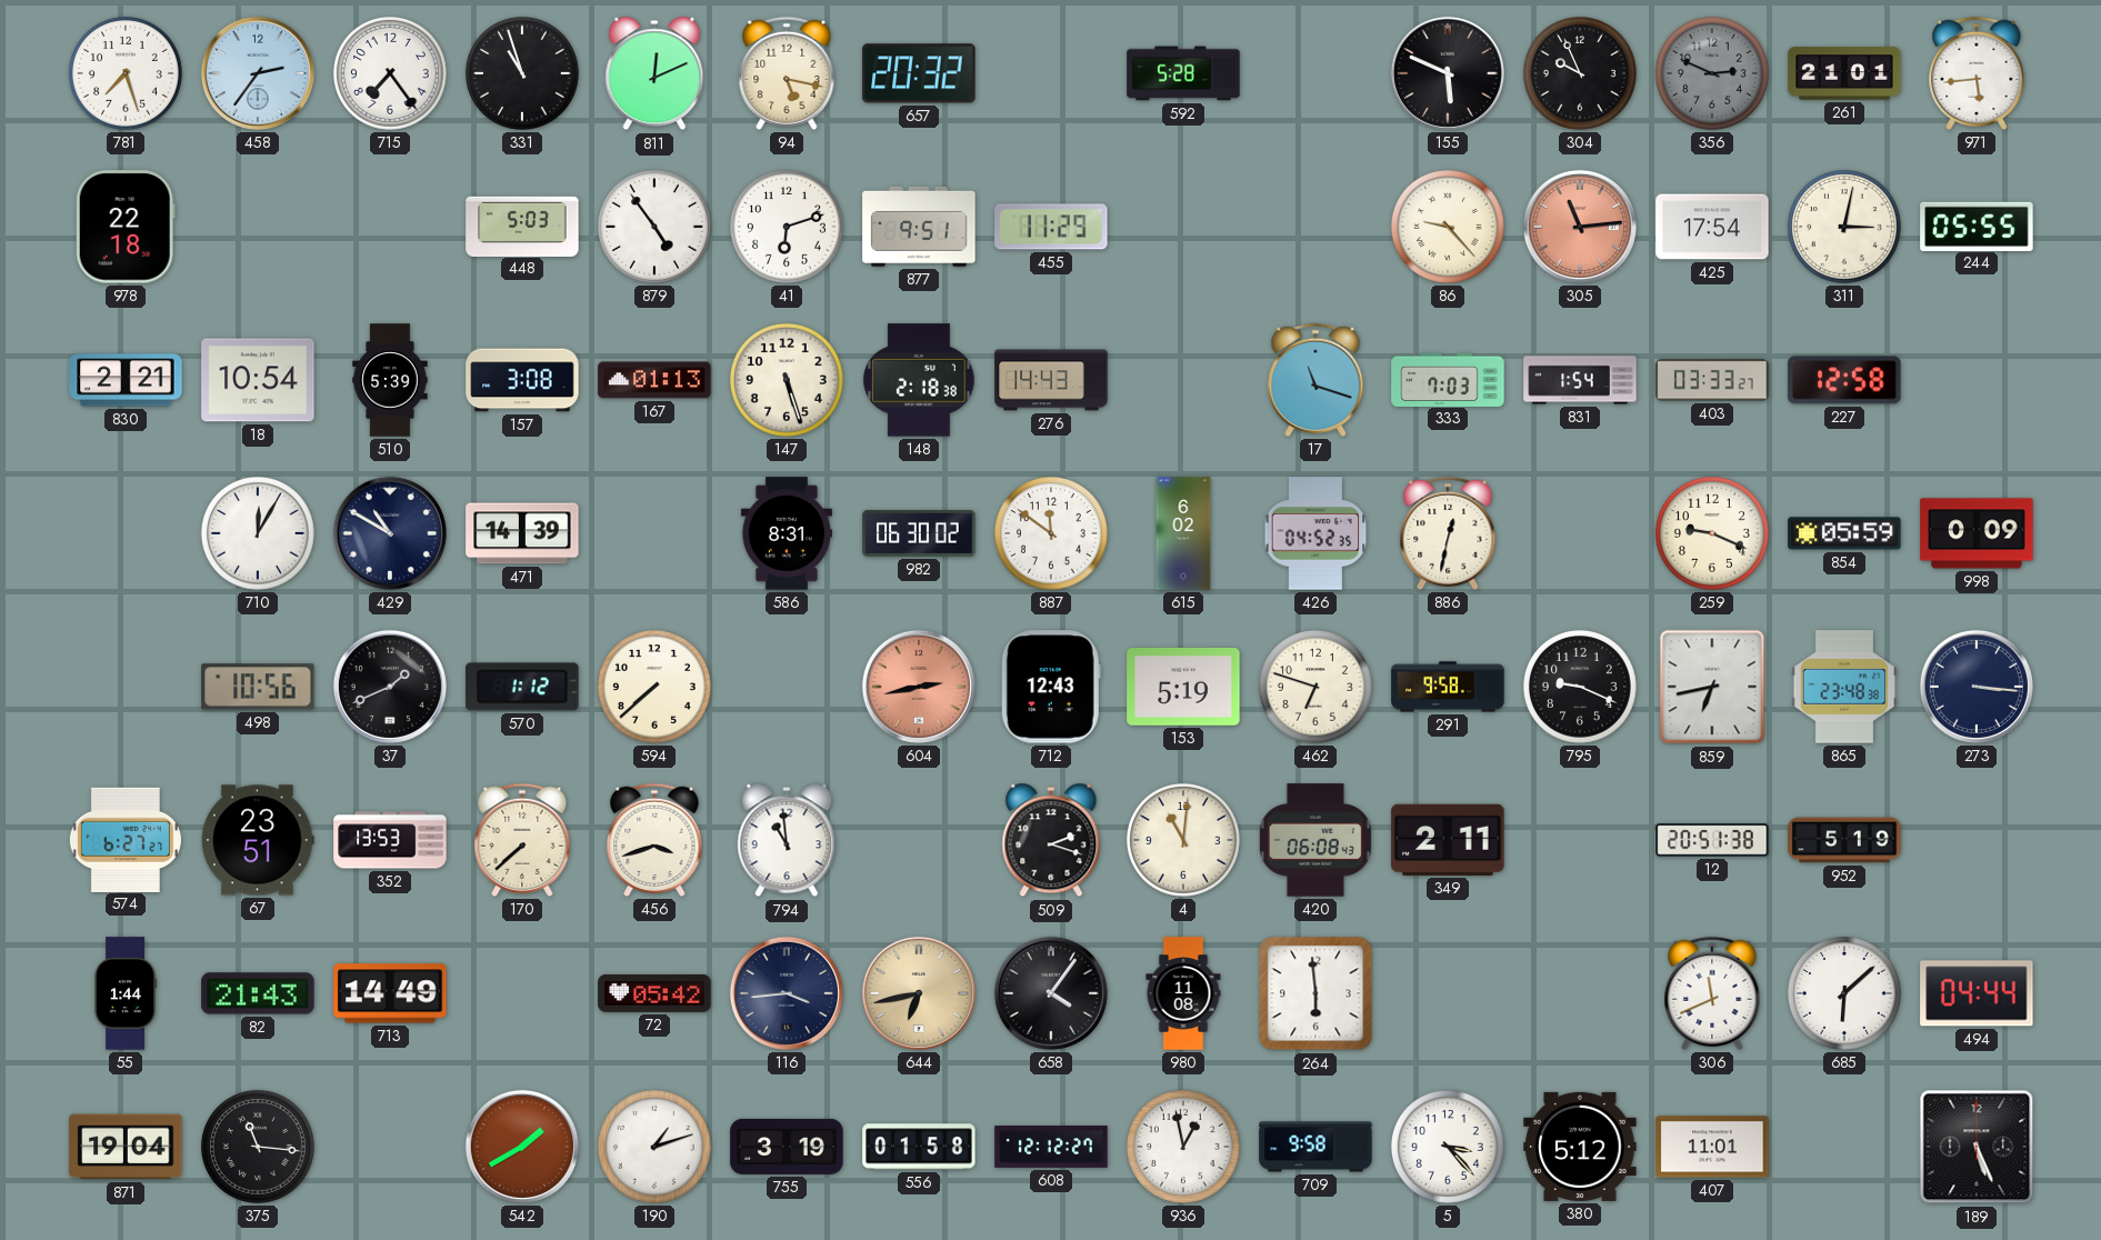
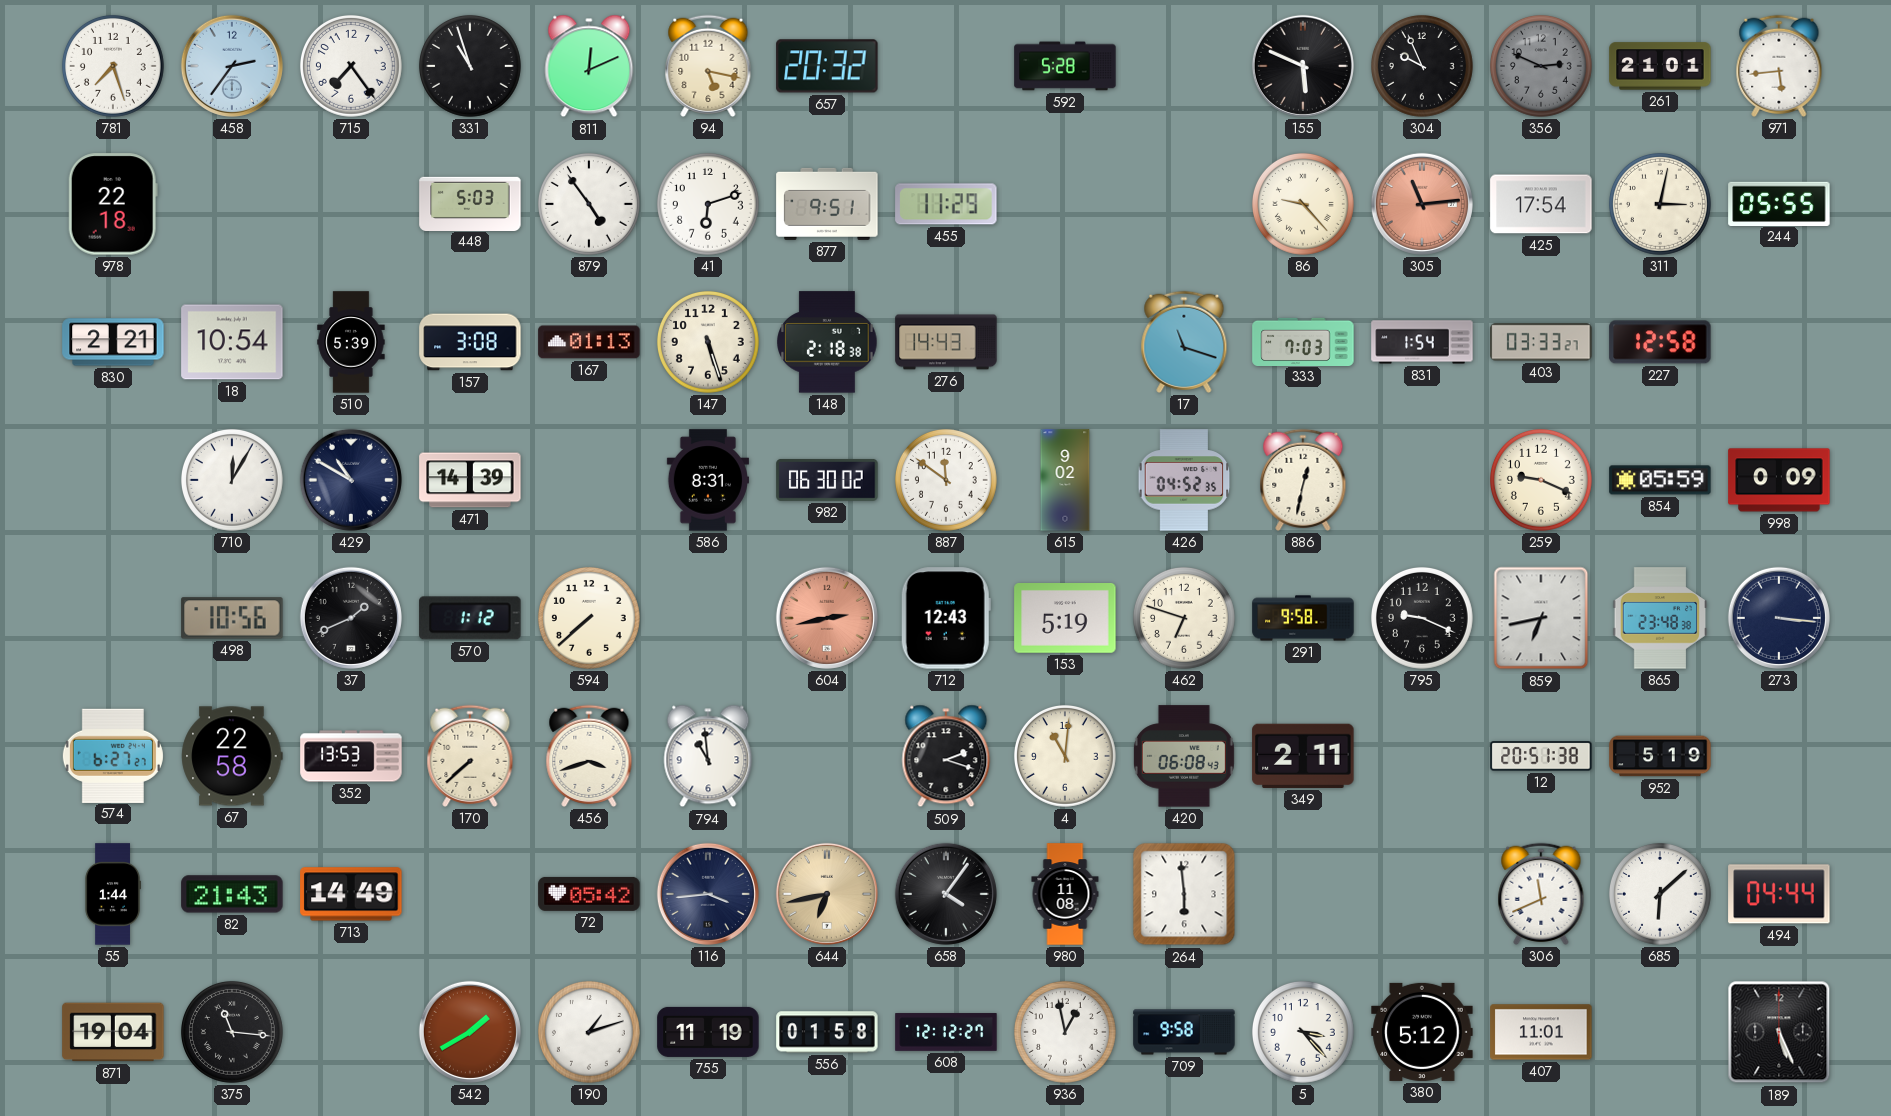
615: 6:02 -> 9:02
67: 23:51 -> 22:58
755: 3:19 -> 11:19
